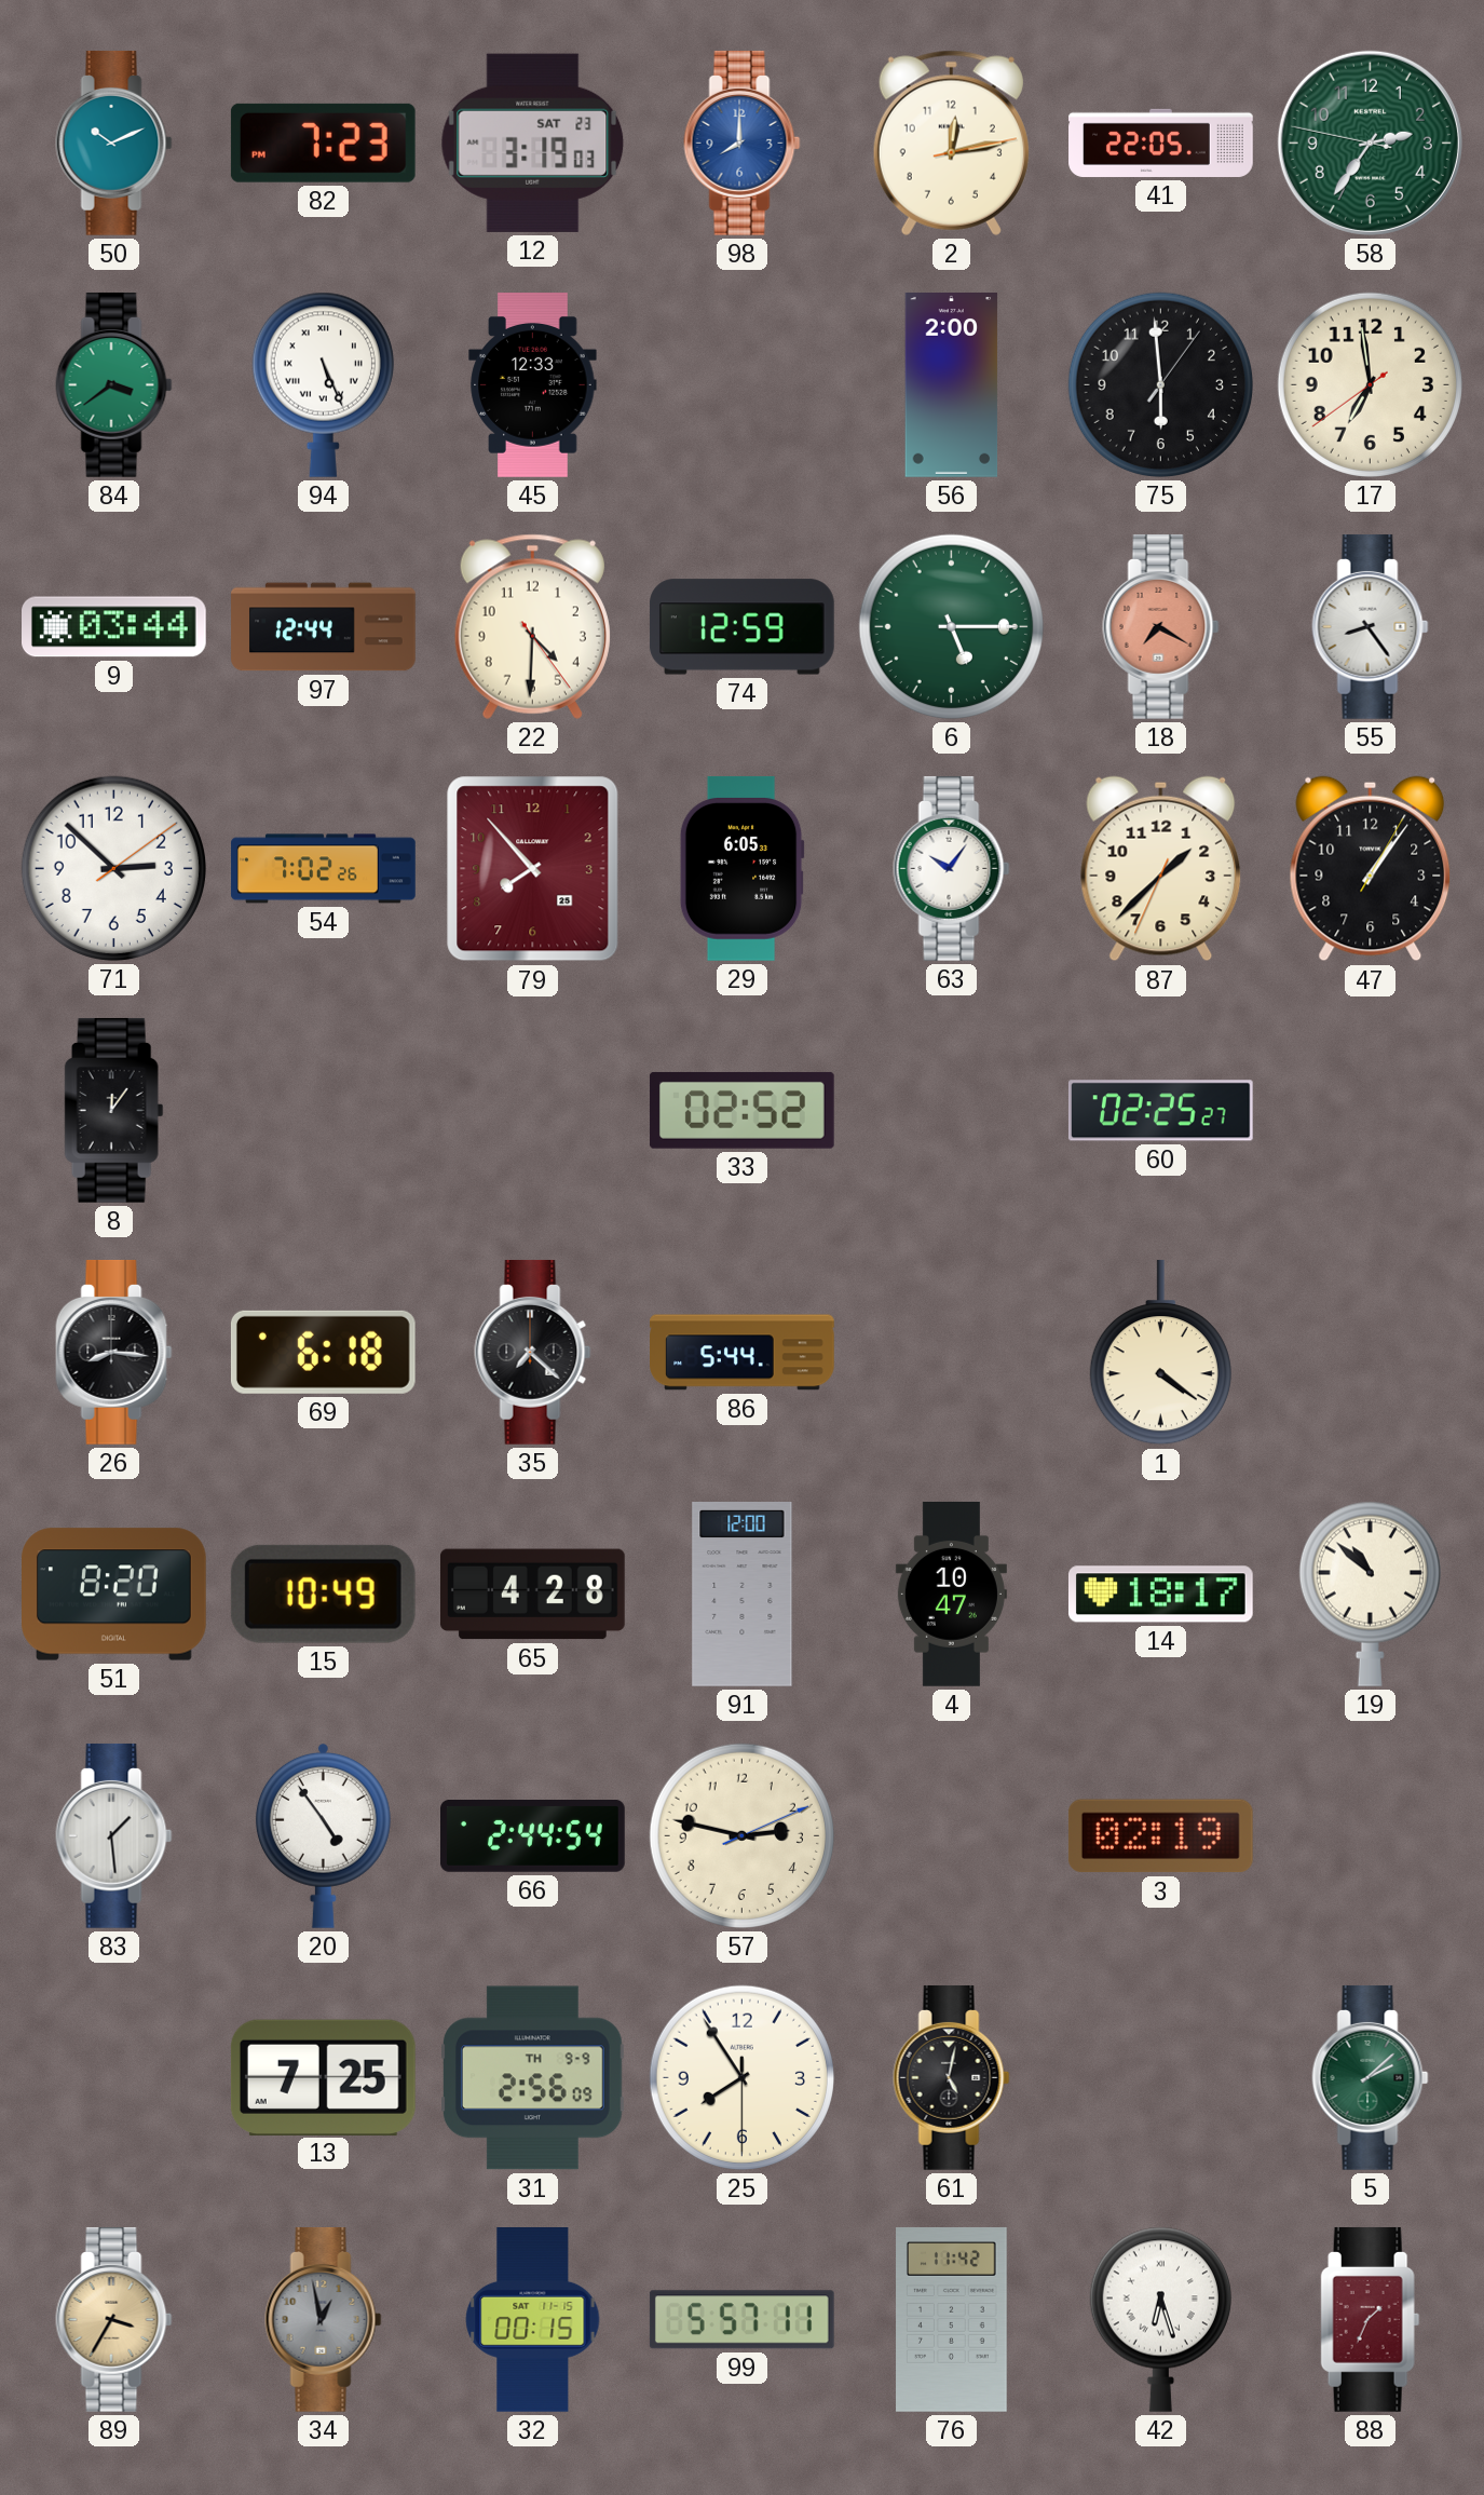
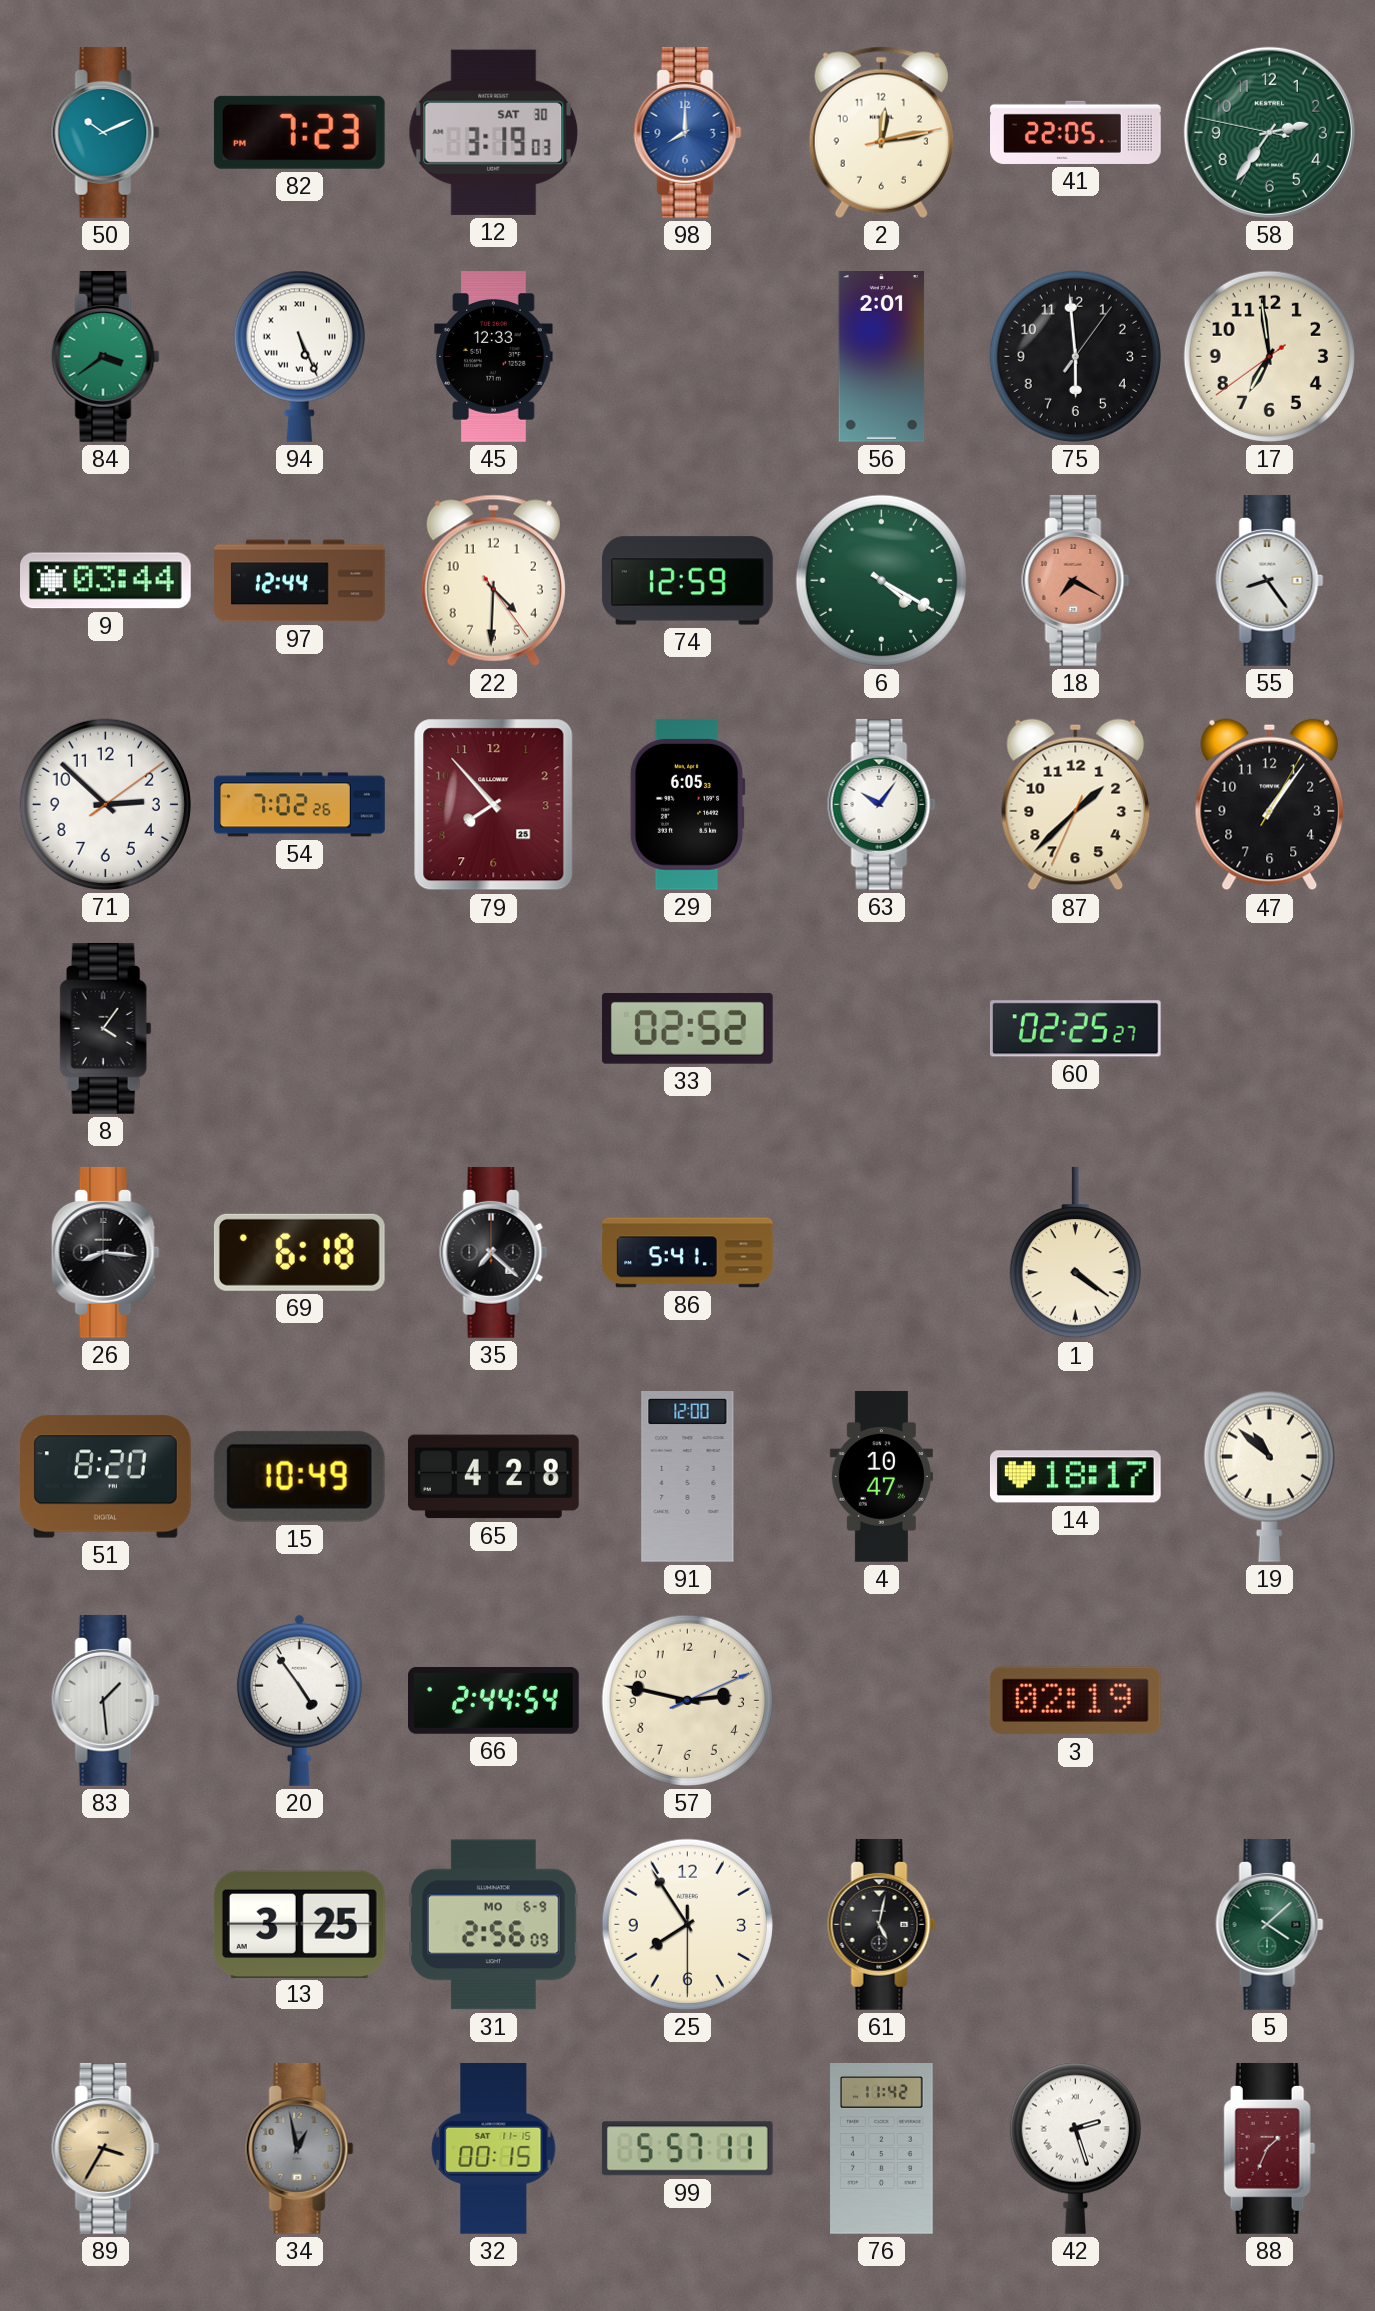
12 date: SAT 23 -> SAT 30
56: 2:00 -> 2:01
6: 5:15 -> 4:20
8: 12:06 -> 4:06
86: 5:44 -> 5:41
13: 7:25 -> 3:25
31 date: TH 9-9 -> MO 6-9
5: 2:08 -> 4:08
42: 6:27 -> 2:27
